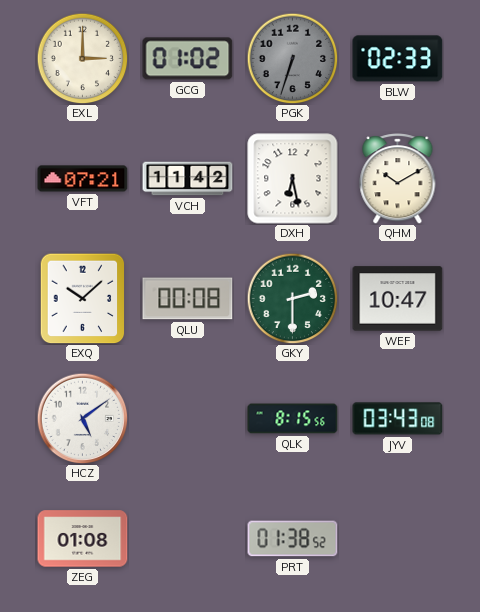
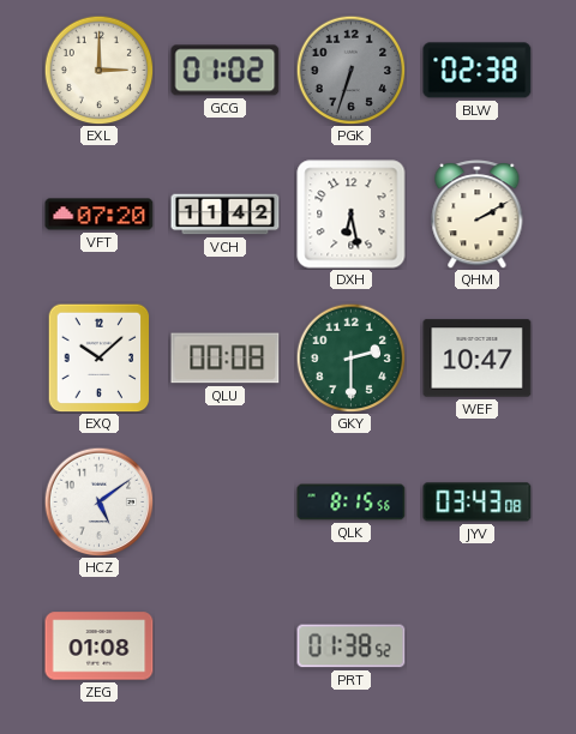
BLW: 02:33 -> 02:38
VFT: 07:21 -> 07:20
QHM: 10:10 -> 2:10
